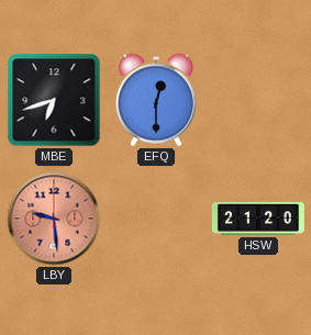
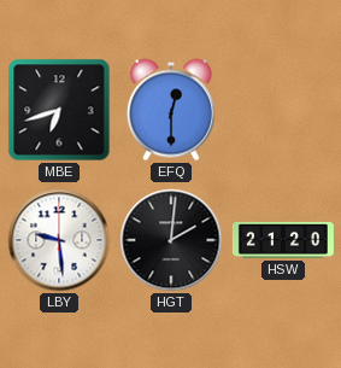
LBY dial: salmon -> white
HGT: none -> 2:01
